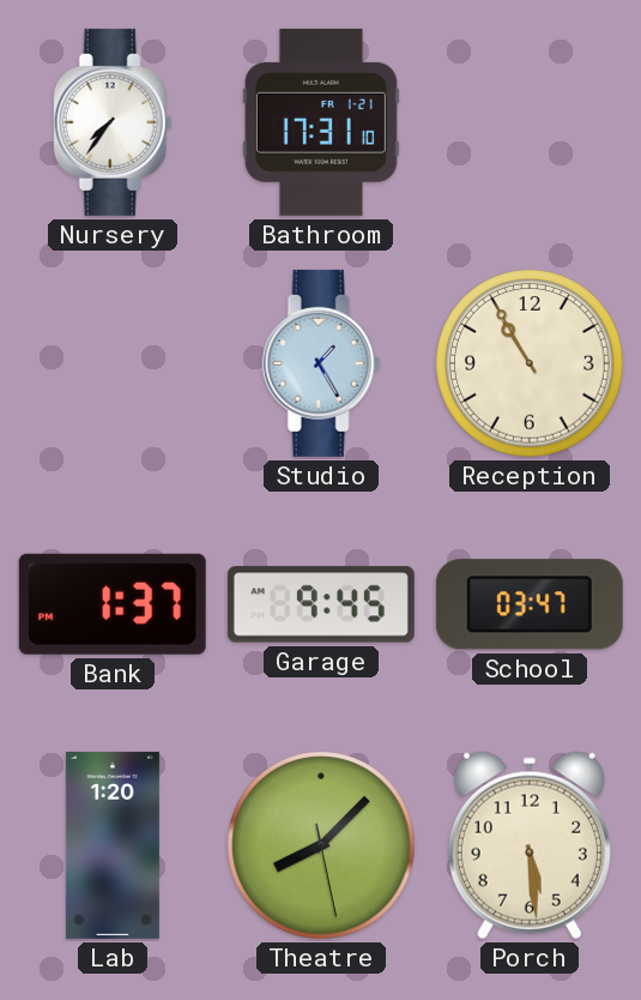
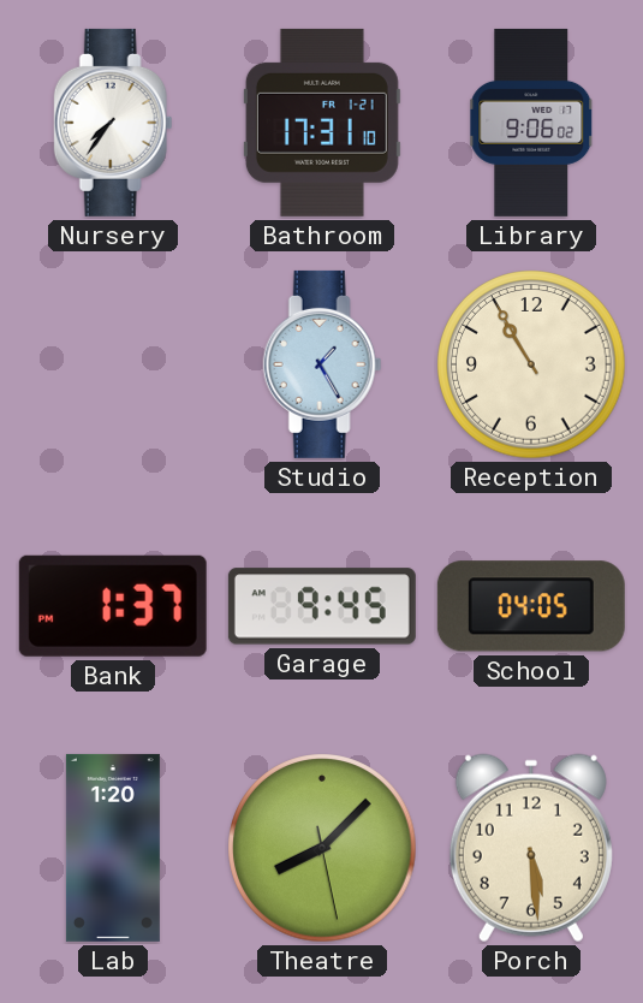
Library: none -> 9:06
School: 03:47 -> 04:05
